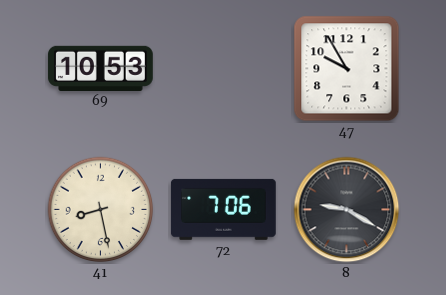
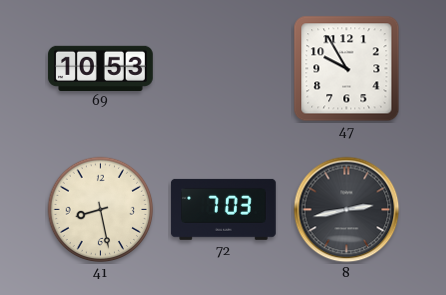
72: 7:06 -> 7:03
8: 9:20 -> 2:43
